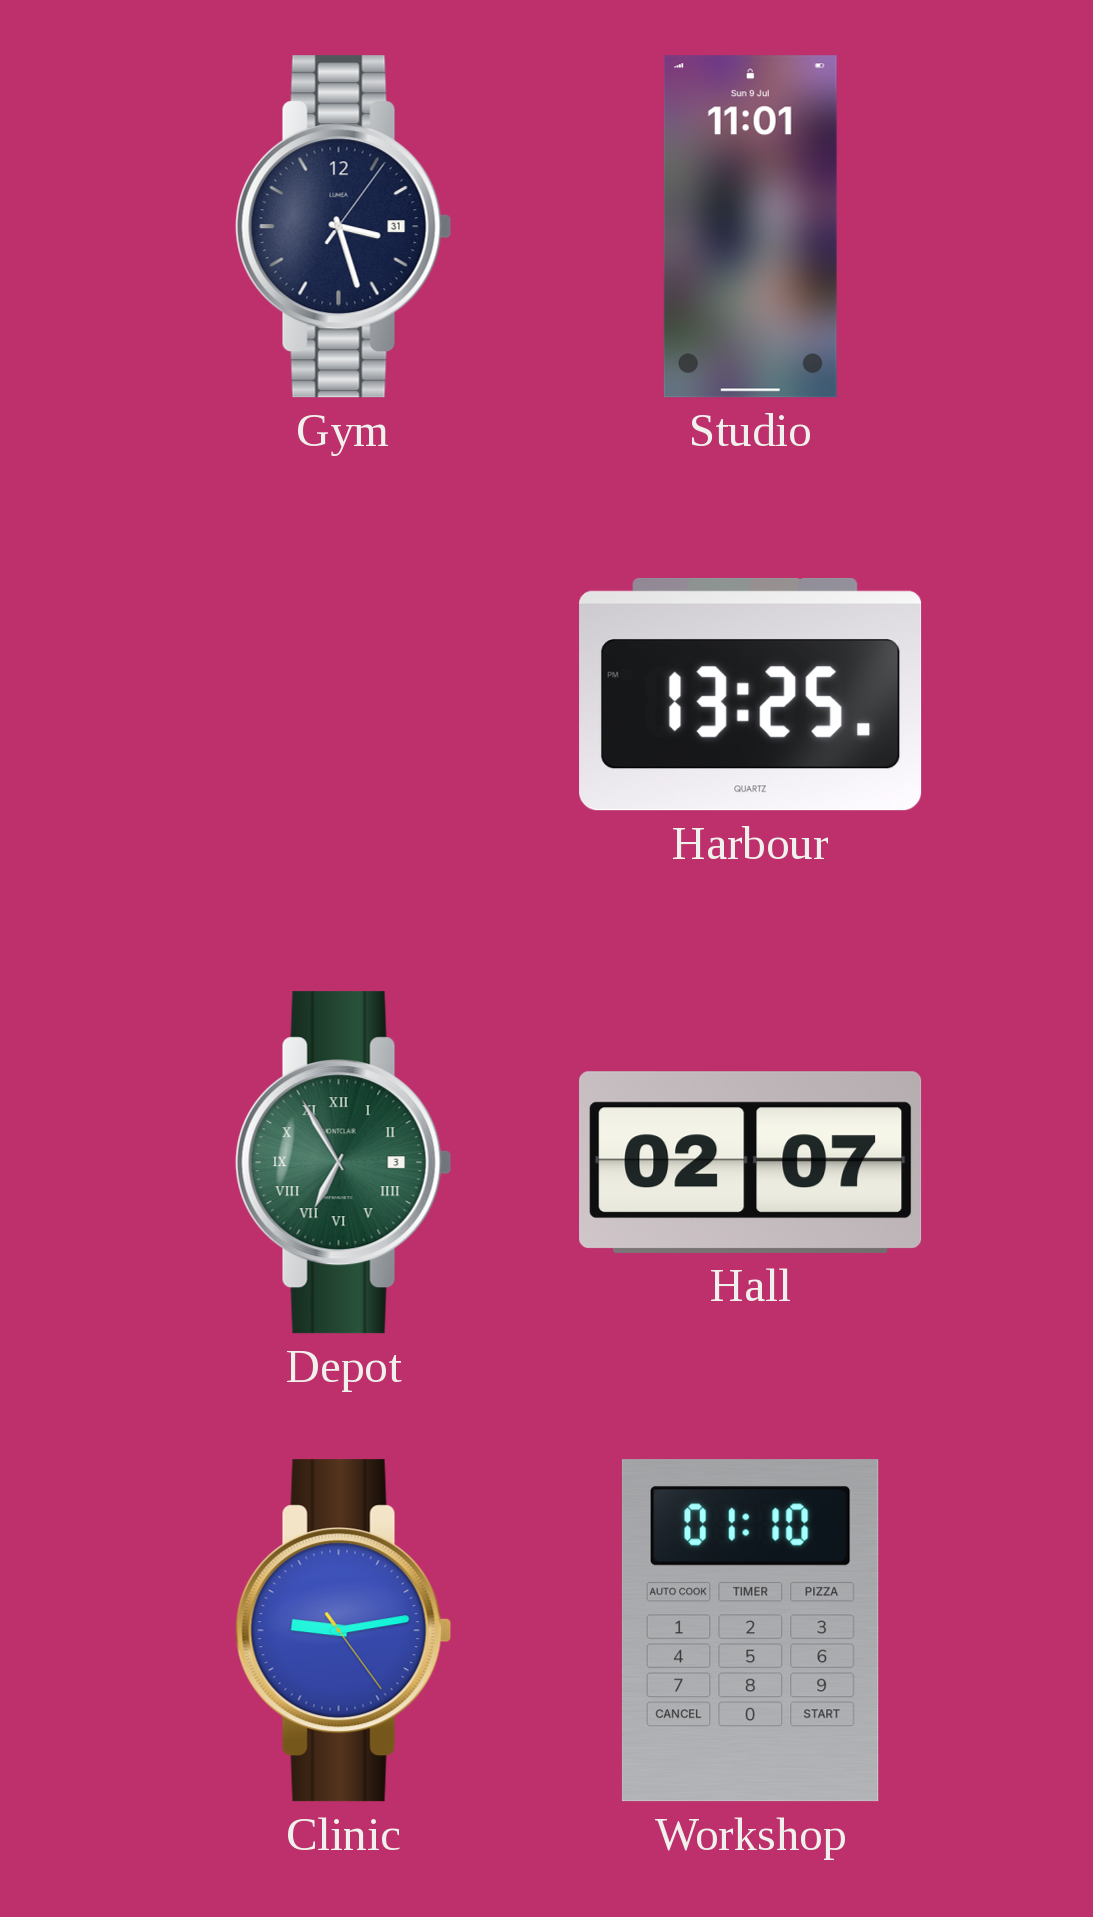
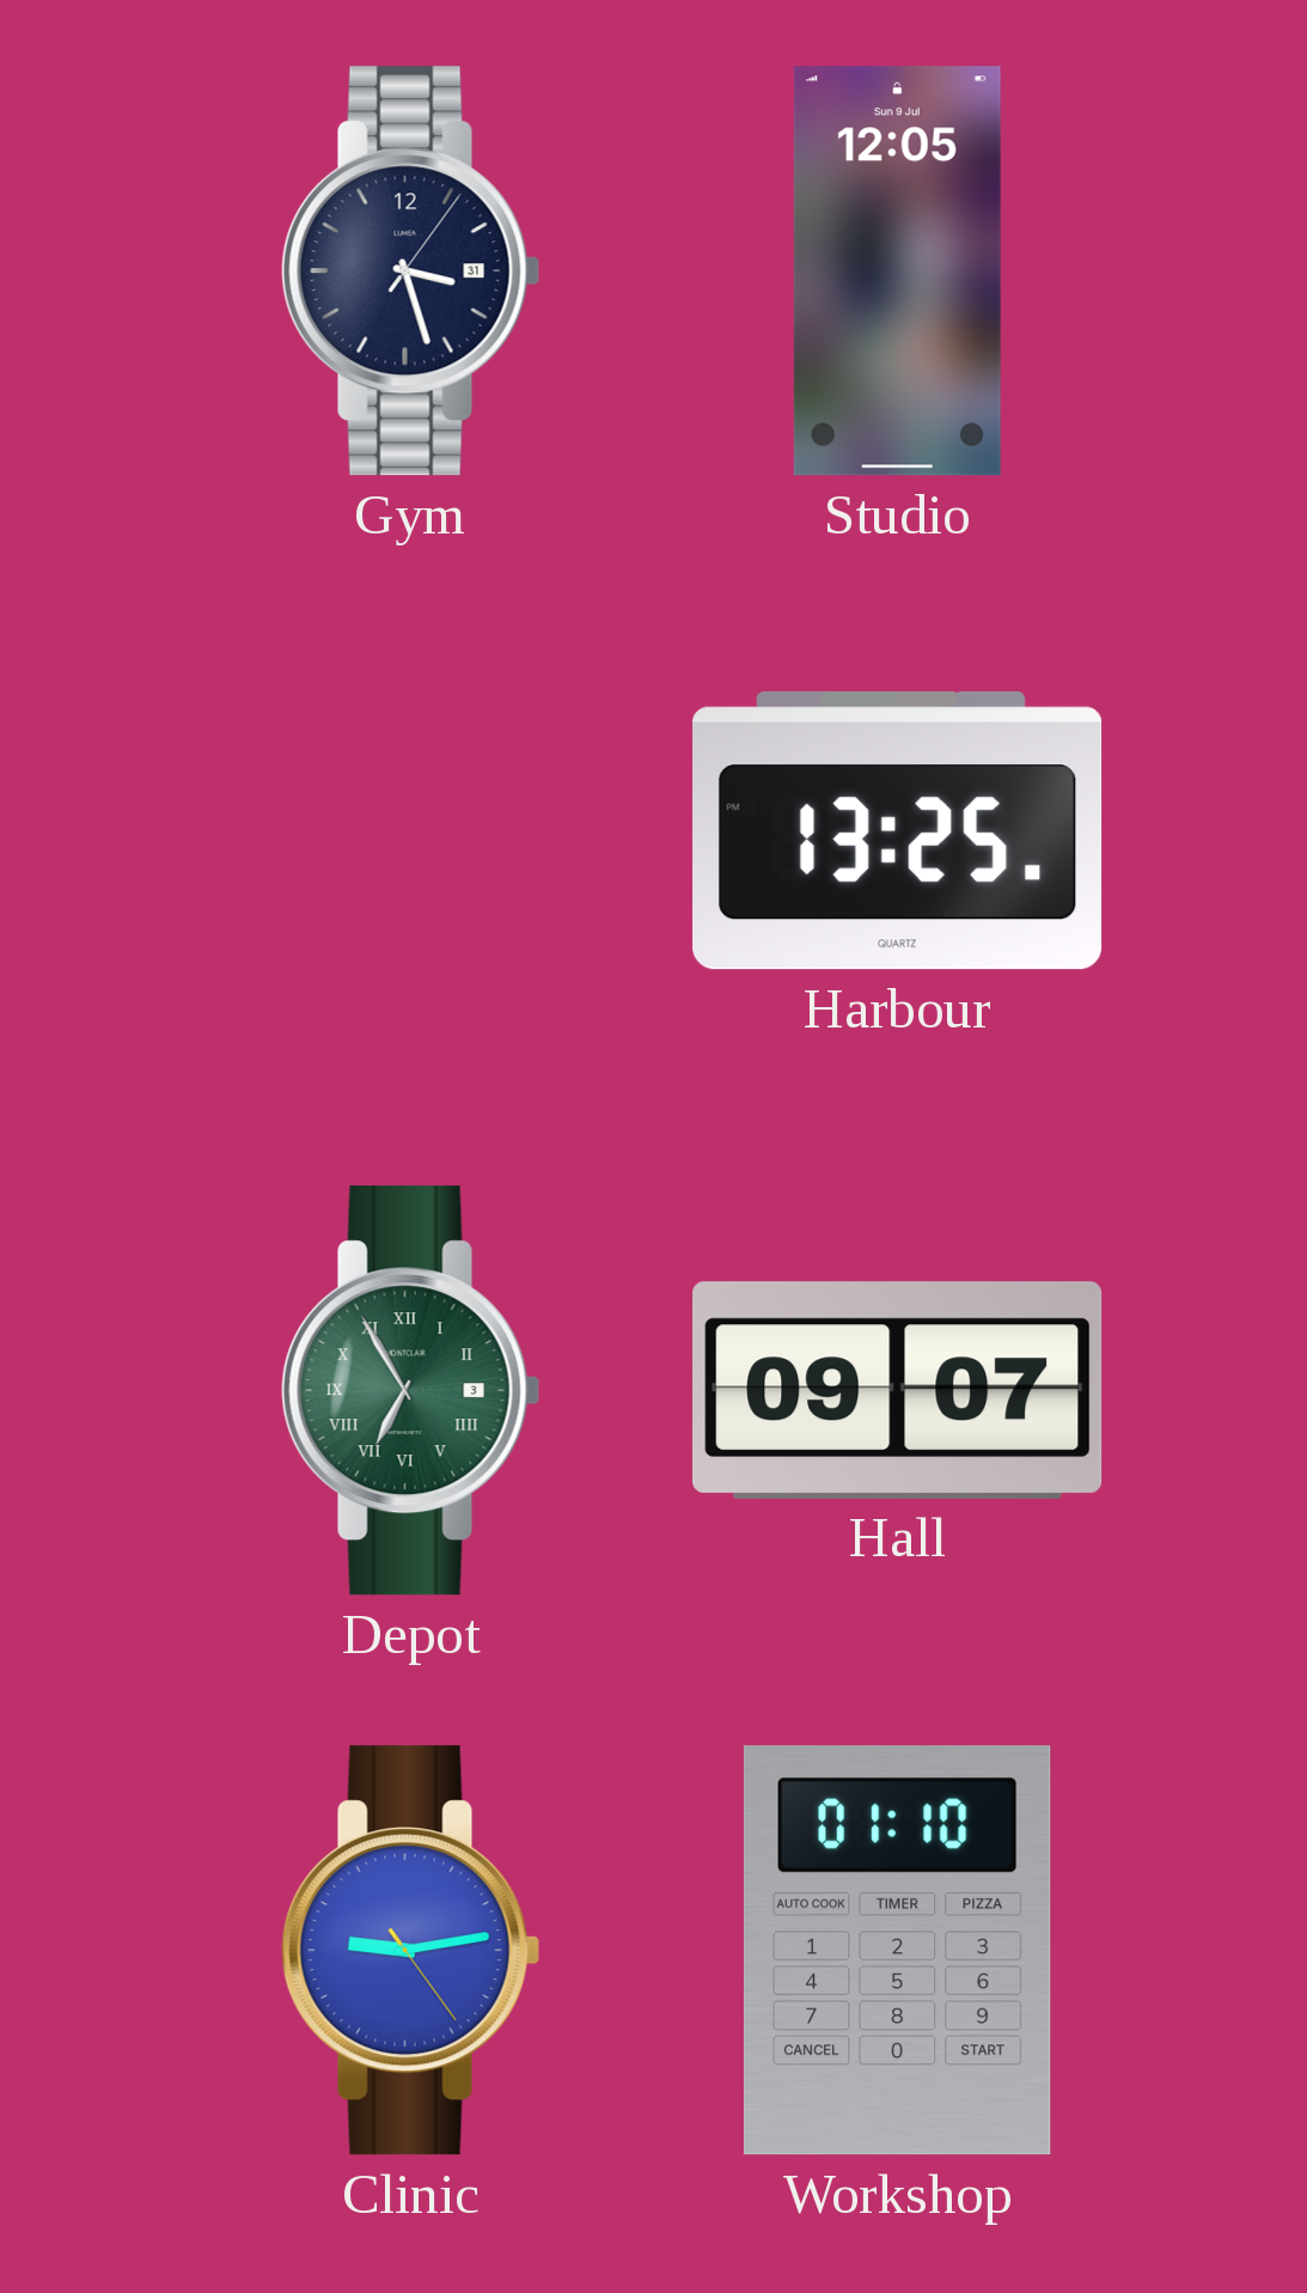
Studio: 11:01 -> 12:05
Hall: 02:07 -> 09:07
